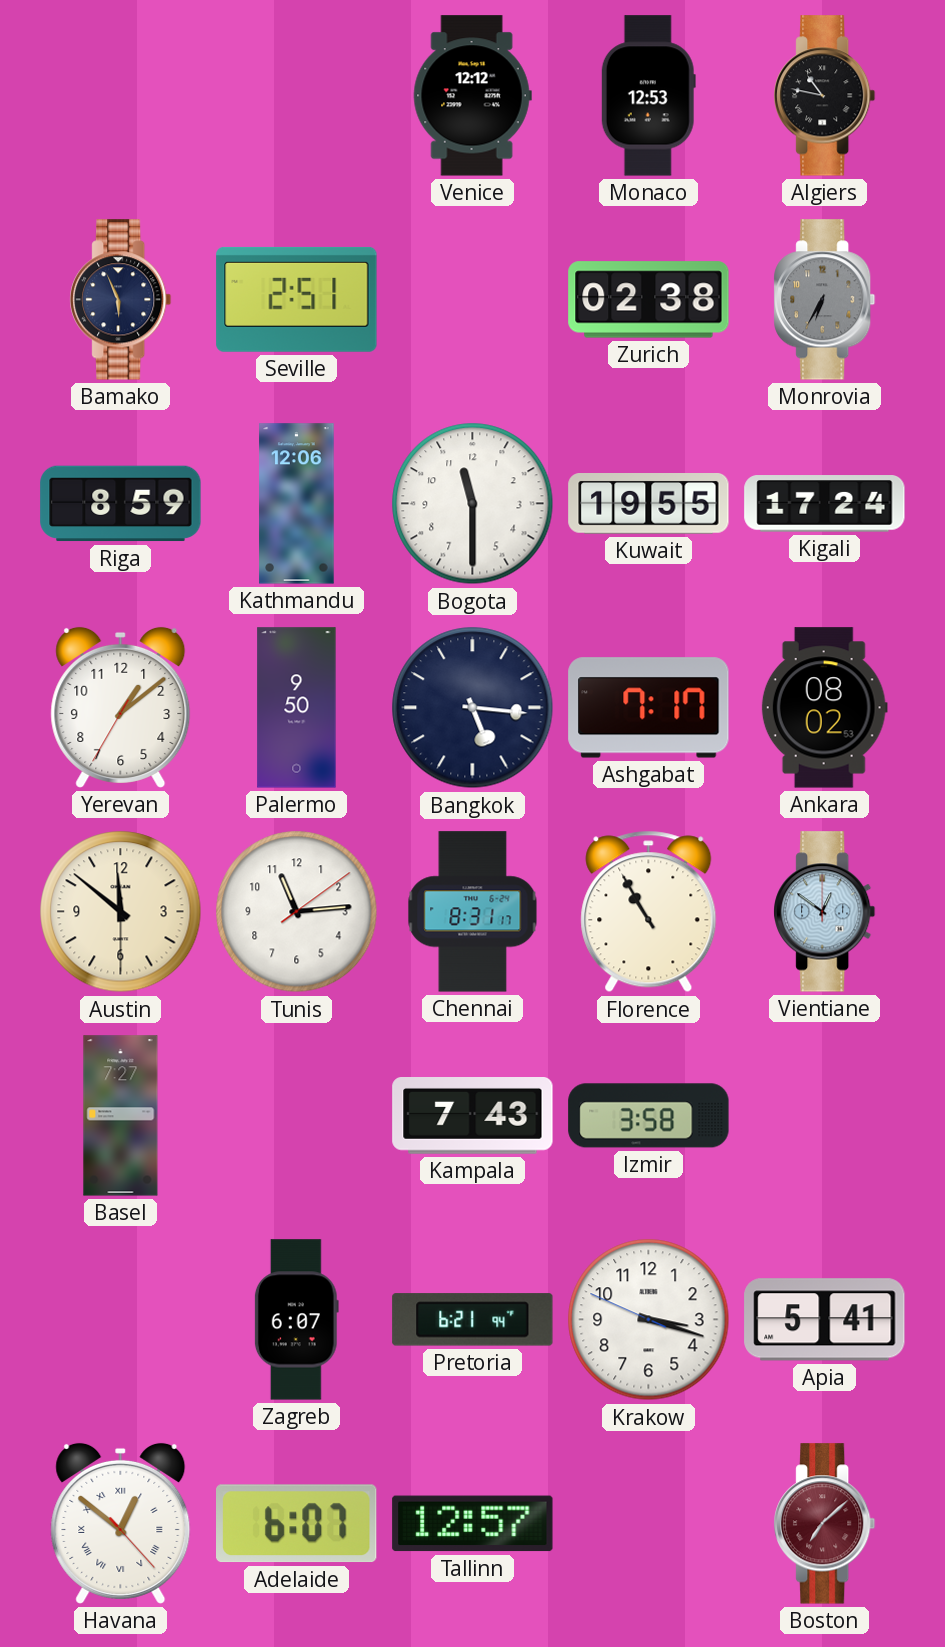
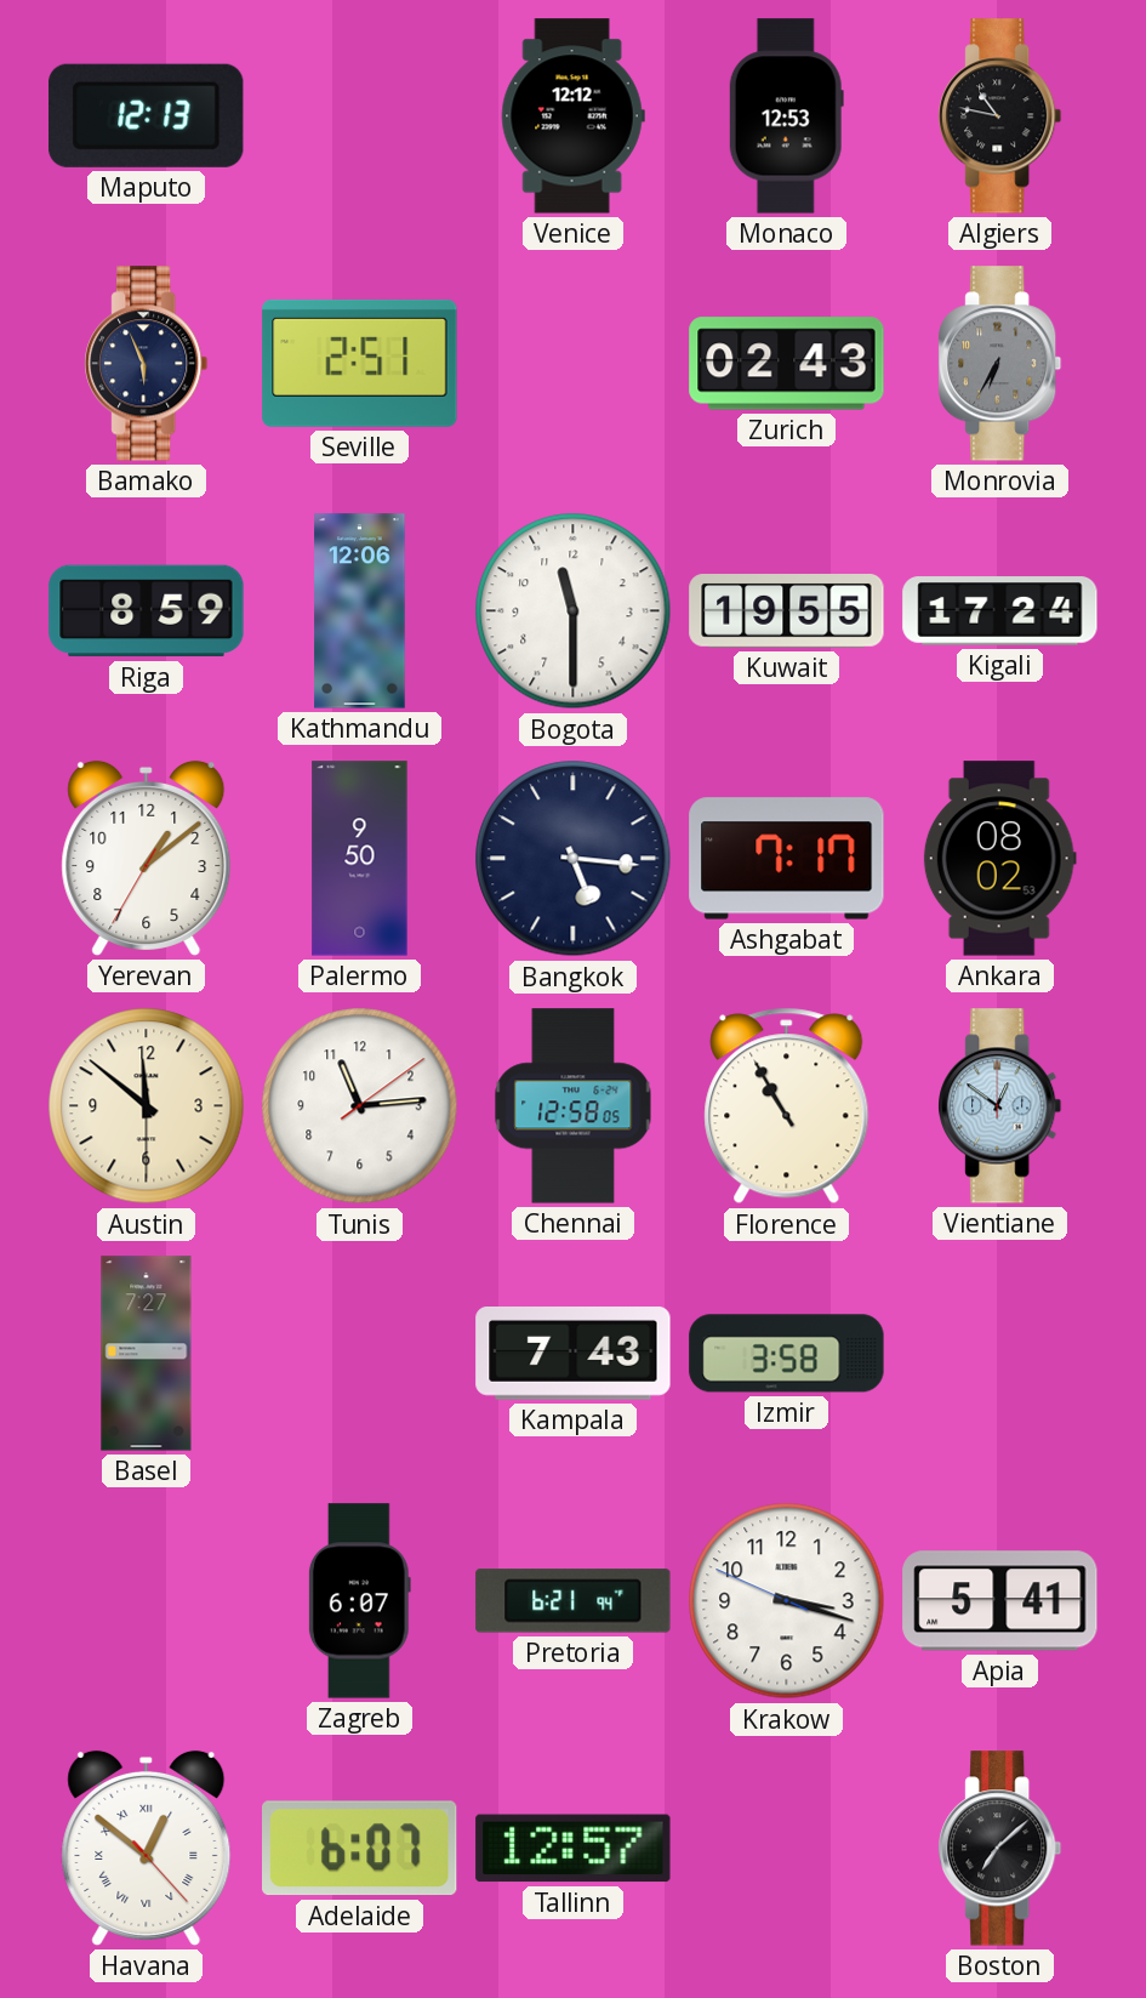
Maputo: none -> 12:13
Zurich: 02:38 -> 02:43
Chennai: 8:31 -> 12:58
Boston dial: burgundy -> black
